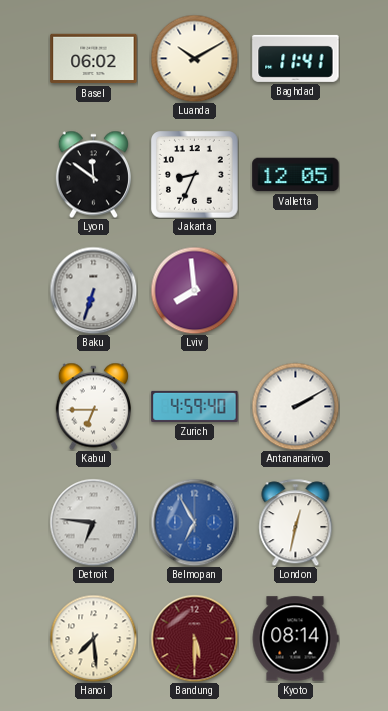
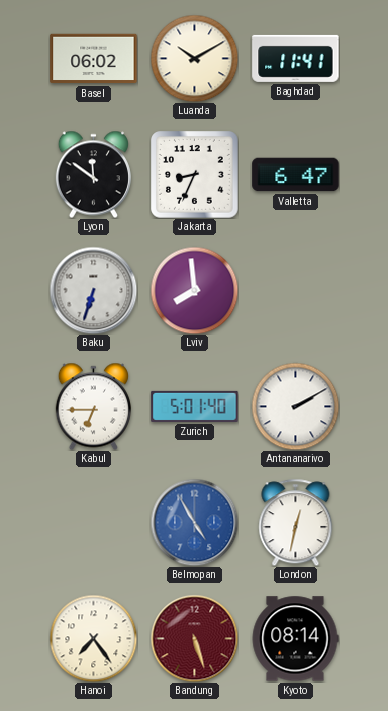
Valletta: 12:05 -> 6:47
Zurich: 4:59 -> 5:01
Detroit: 6:46 -> none
Belmopan: 6:55 -> 4:55
Hanoi: 7:29 -> 7:24
Bandung: 5:30 -> 5:27
